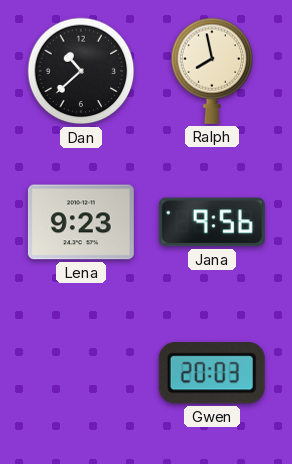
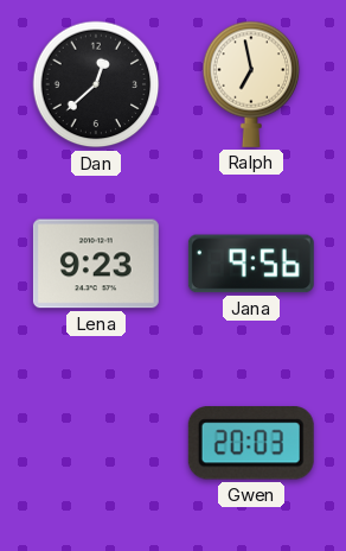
Dan: 10:38 -> 12:38
Ralph: 7:58 -> 6:58
